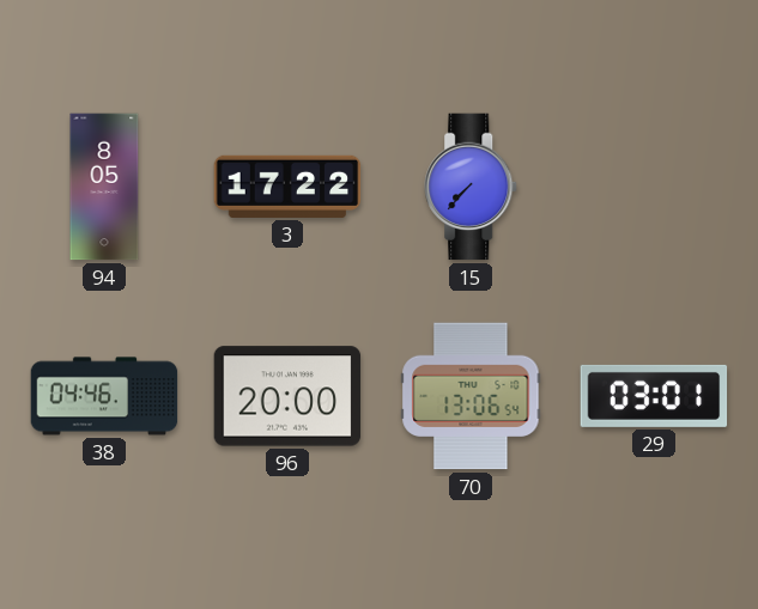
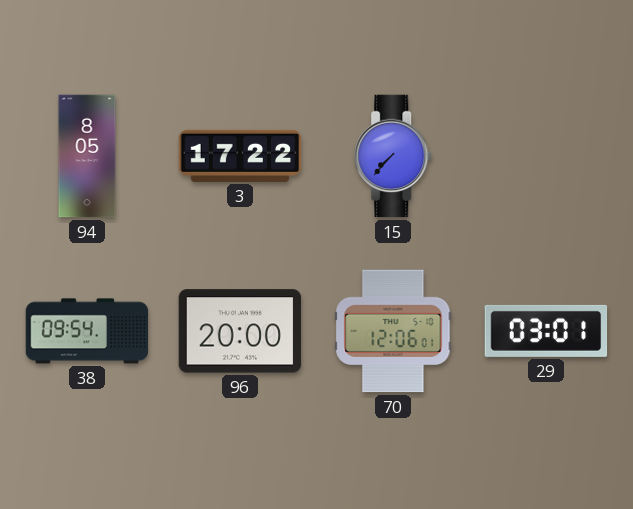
38: 04:46 -> 09:54
70: 13:06 -> 12:06
